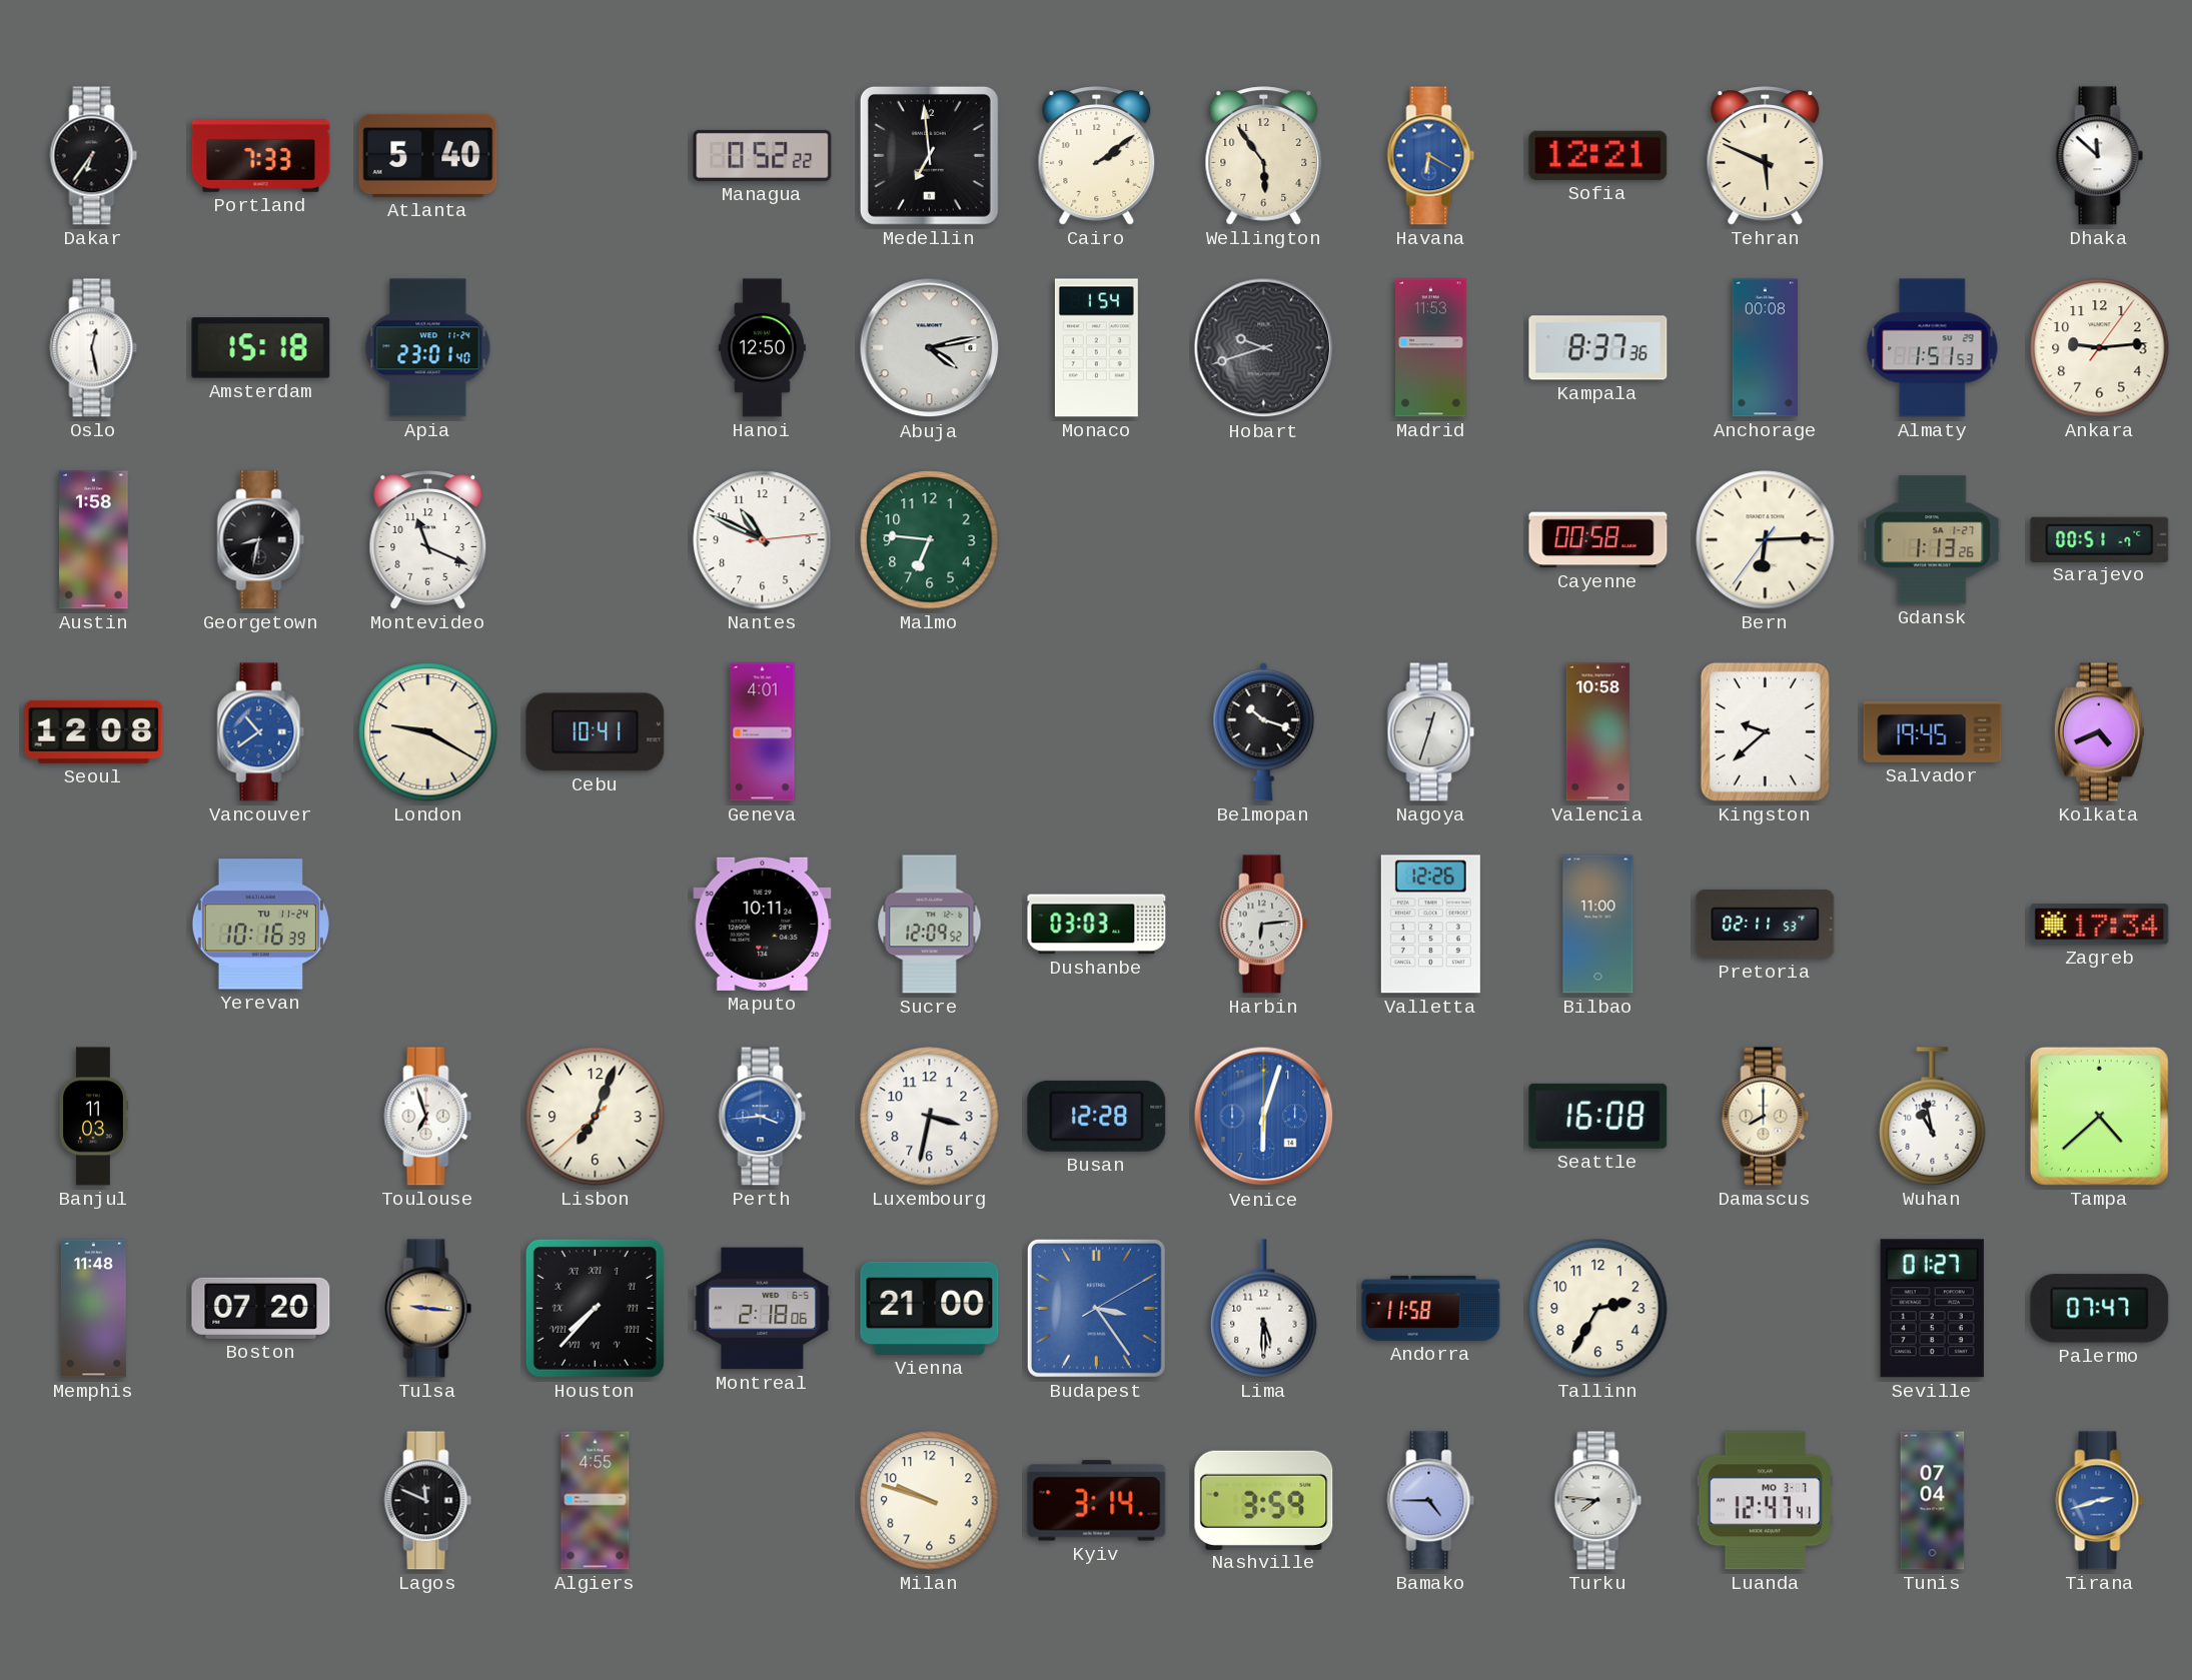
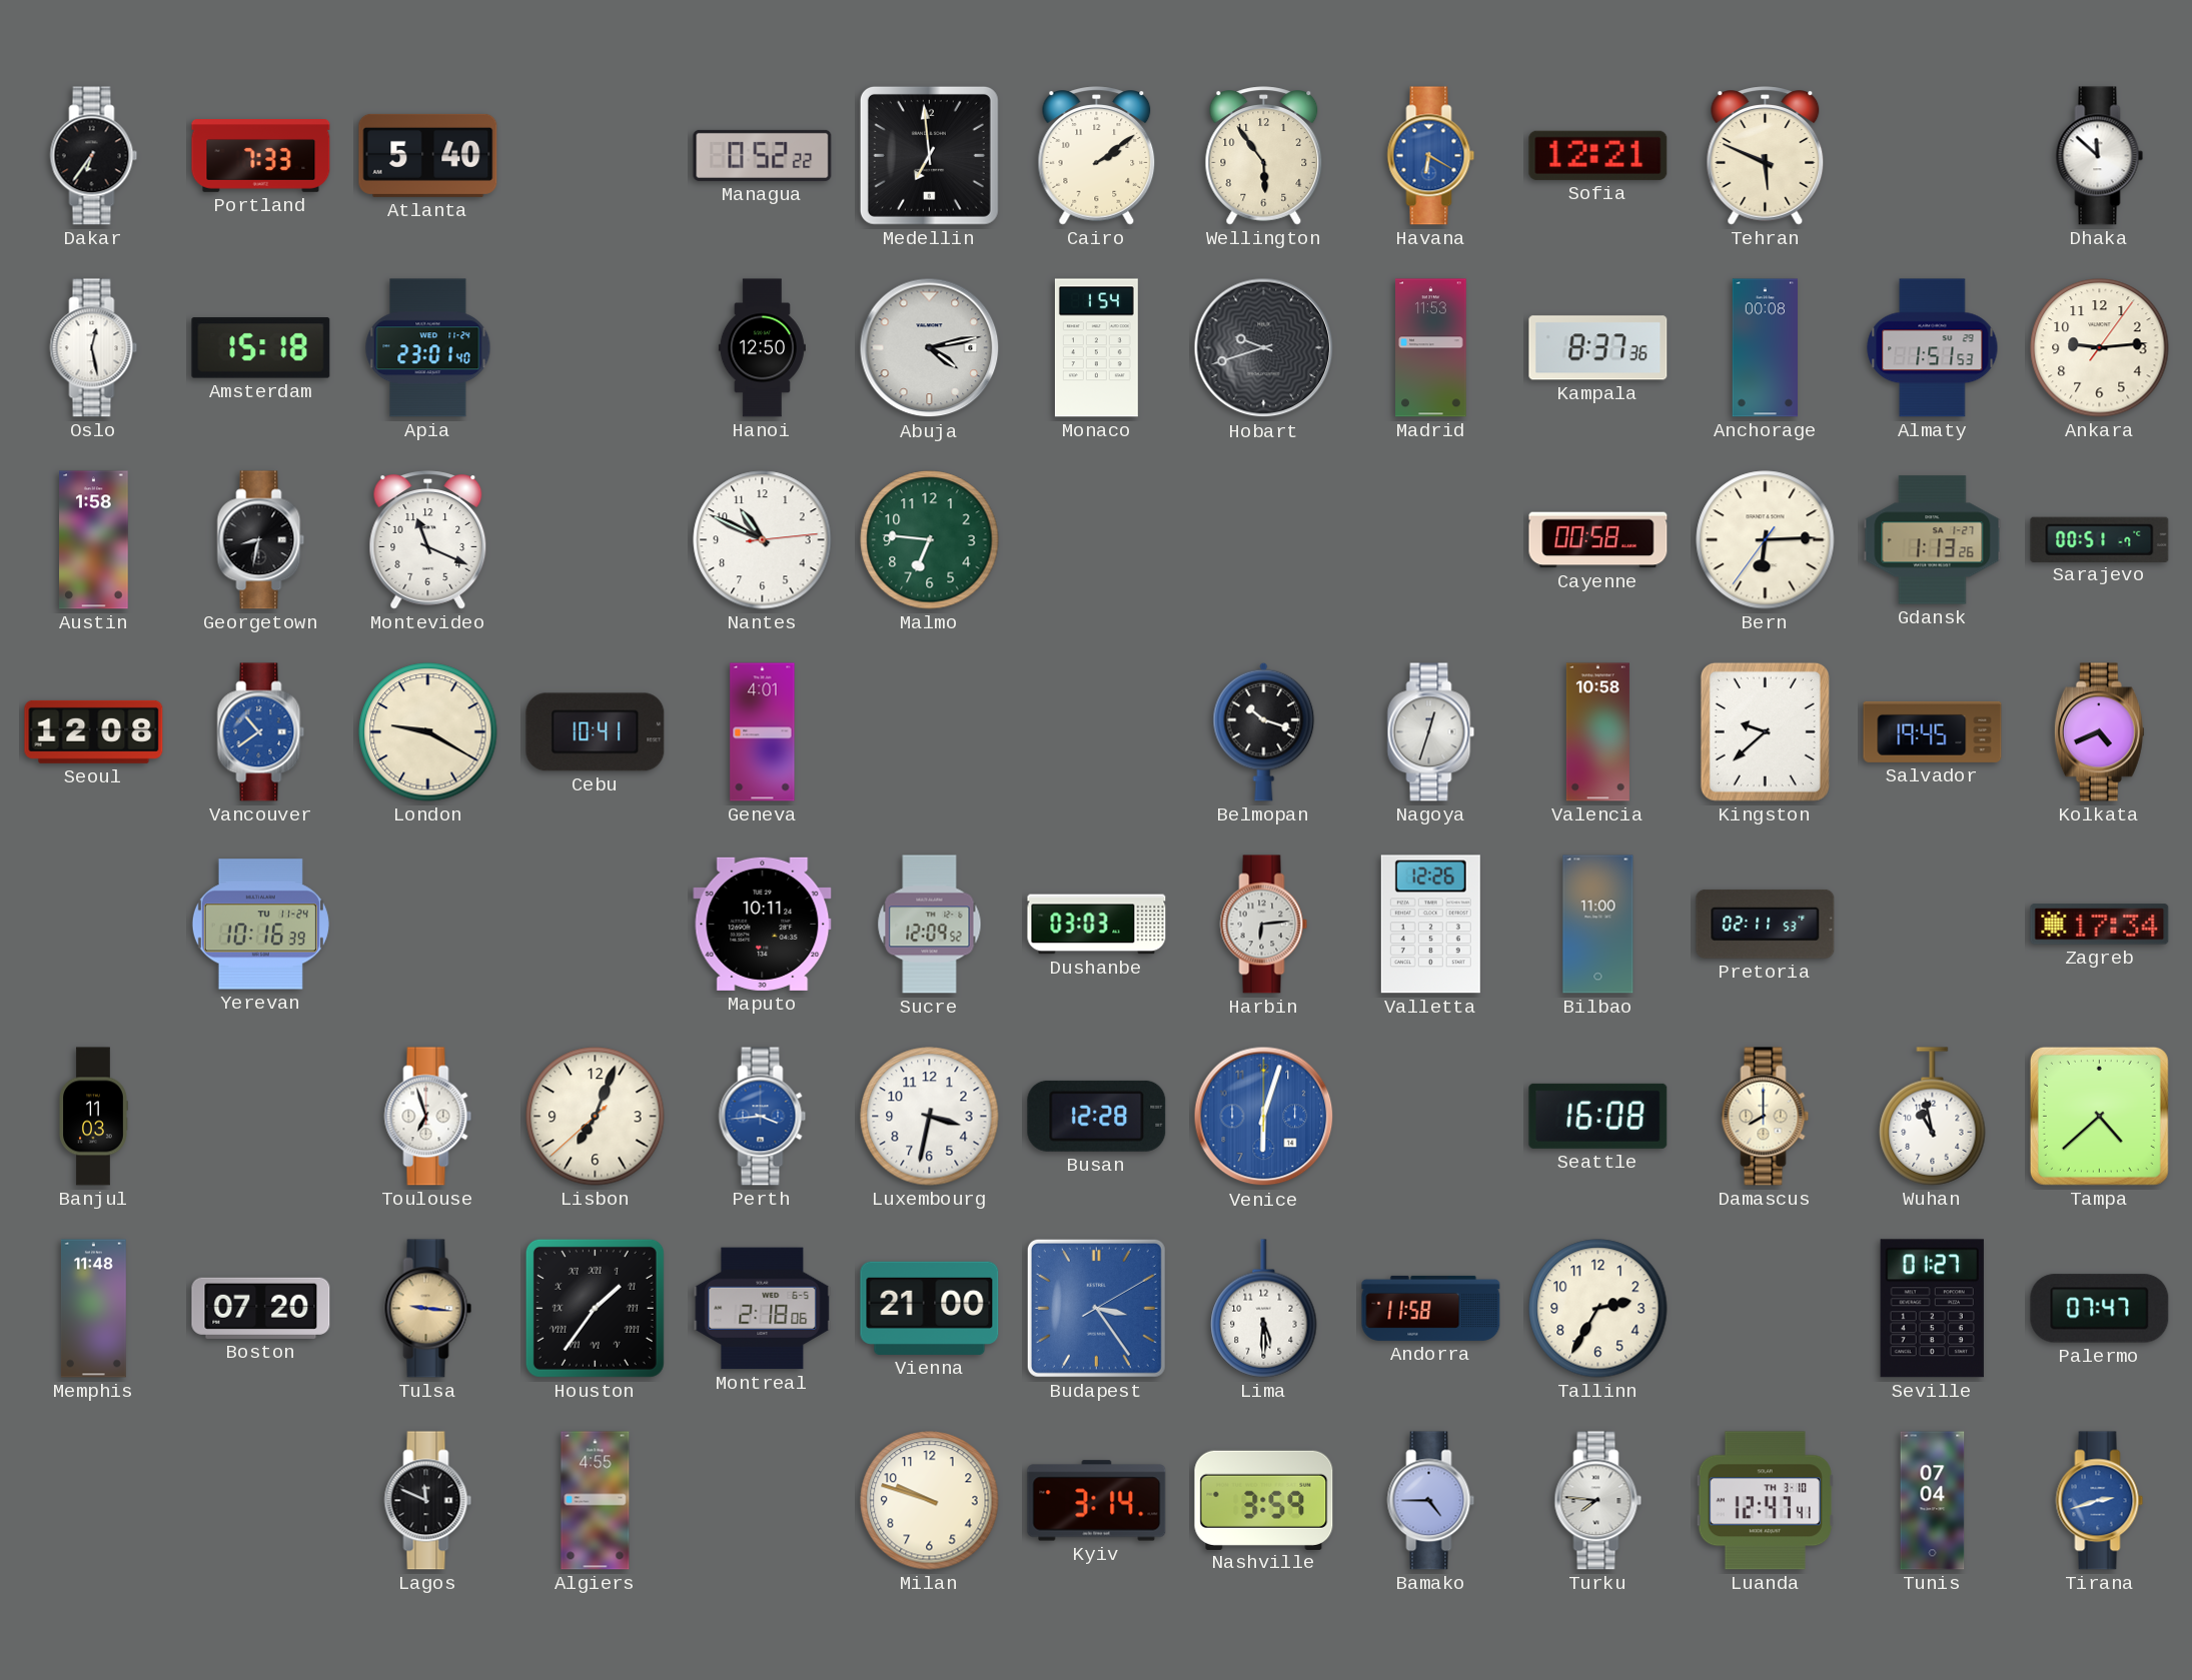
Houston: 7:37 -> 1:36
Luanda date: MO 3-7 -> TH 3-10
